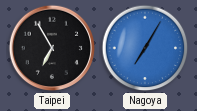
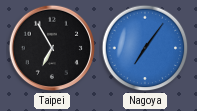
Nagoya: 7:05 -> 7:06
